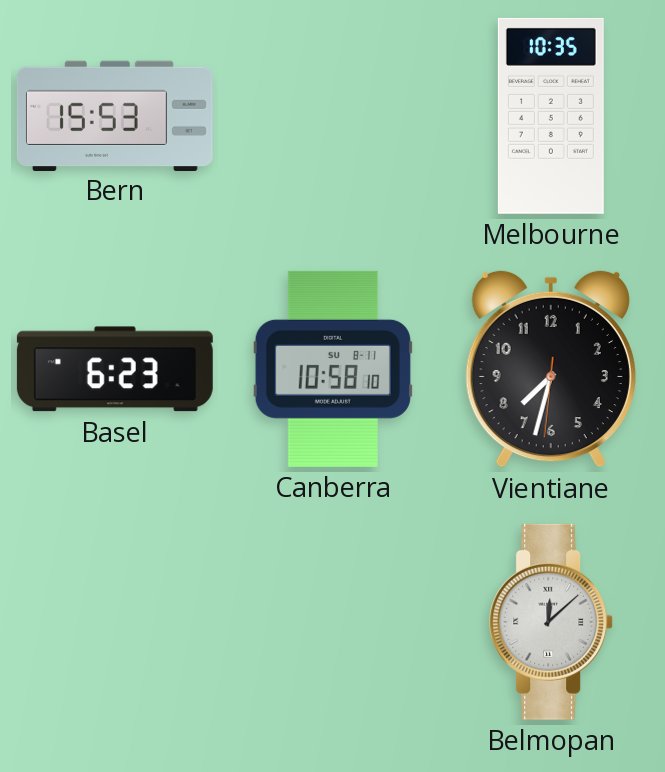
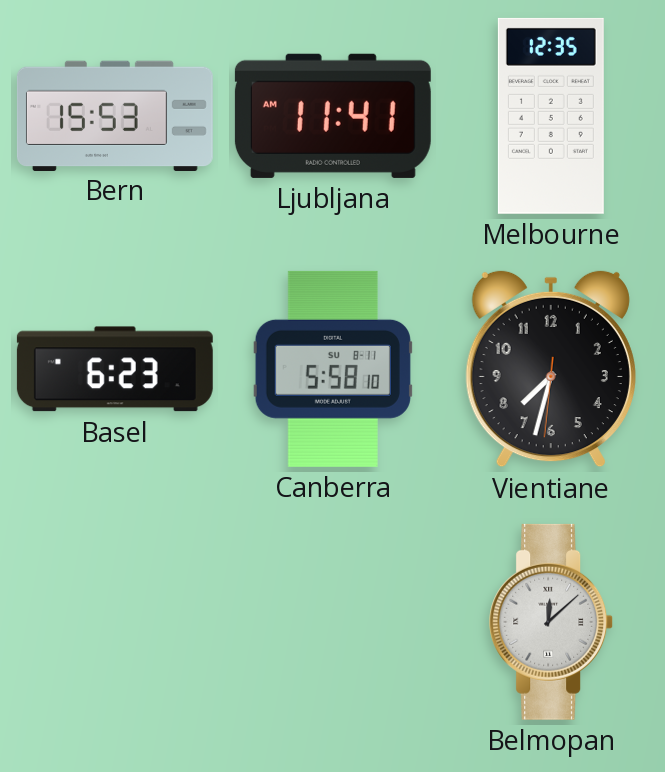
Ljubljana: none -> 11:41
Melbourne: 10:35 -> 12:35
Canberra: 10:58 -> 5:58
